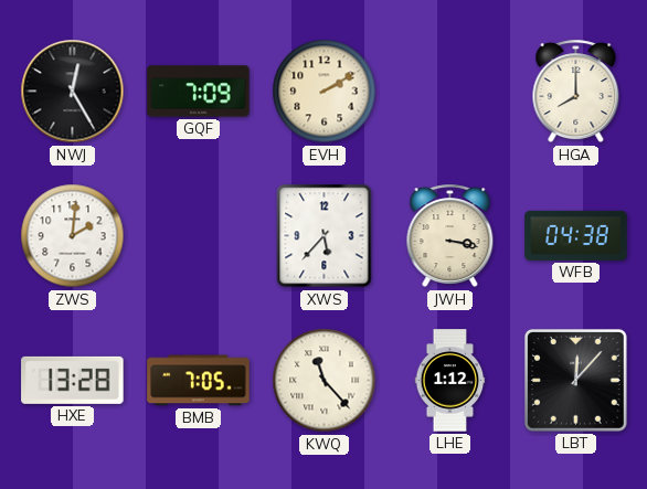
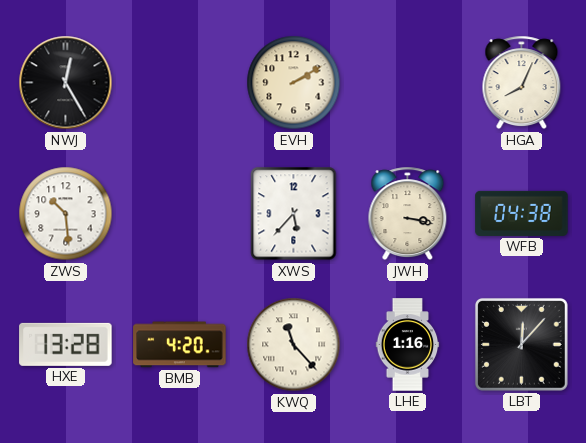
GQF: 7:09 -> none
HGA: 8:00 -> 8:04
ZWS: 2:01 -> 10:29
BMB: 7:05 -> 4:20
LHE: 1:12 -> 1:16
